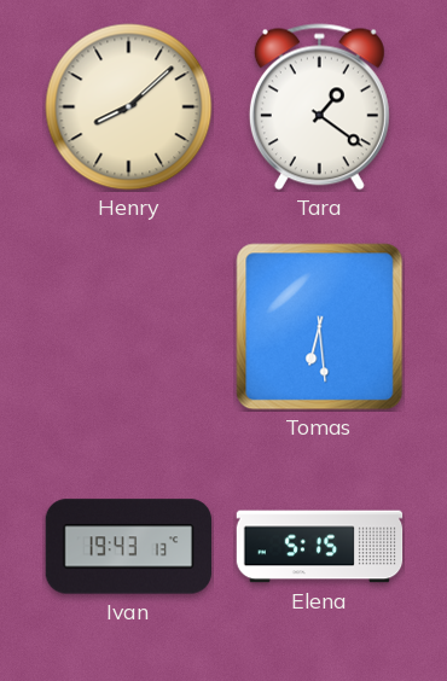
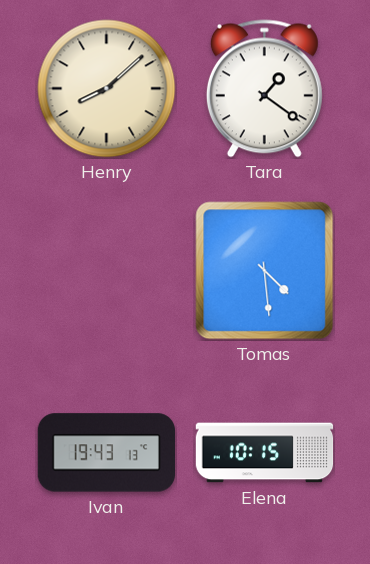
Tomas: 6:29 -> 4:29
Elena: 5:15 -> 10:15
